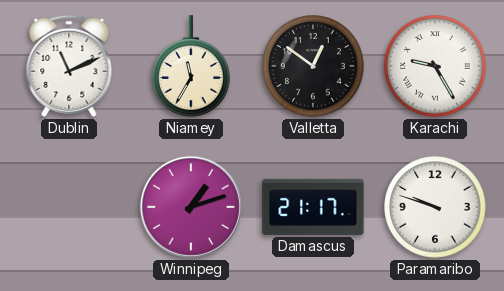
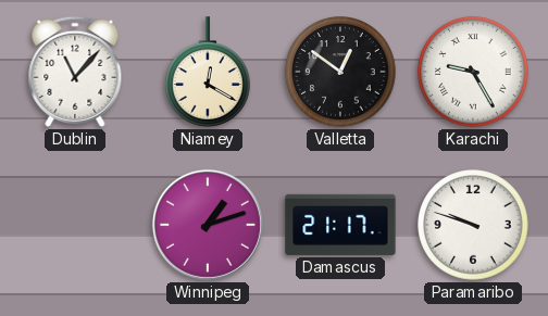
Dublin: 11:11 -> 11:07
Niamey: 11:35 -> 12:20
